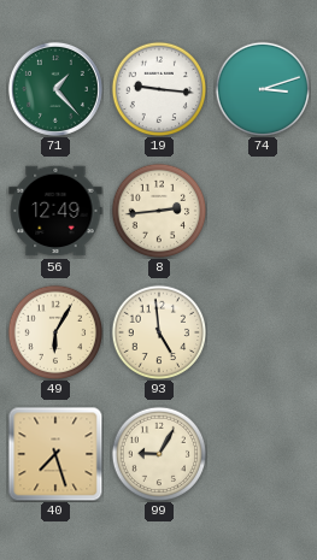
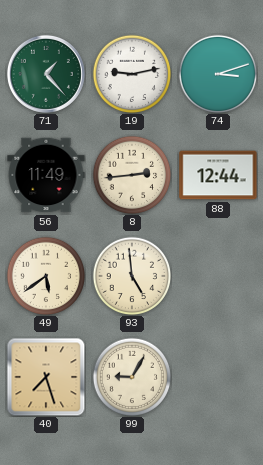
19: 9:16 -> 9:13
56: 12:49 -> 11:49
88: none -> 12:44
49: 6:05 -> 5:39
